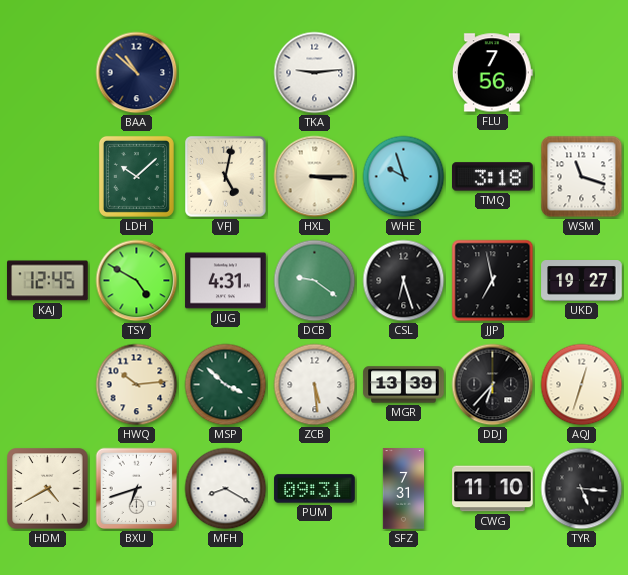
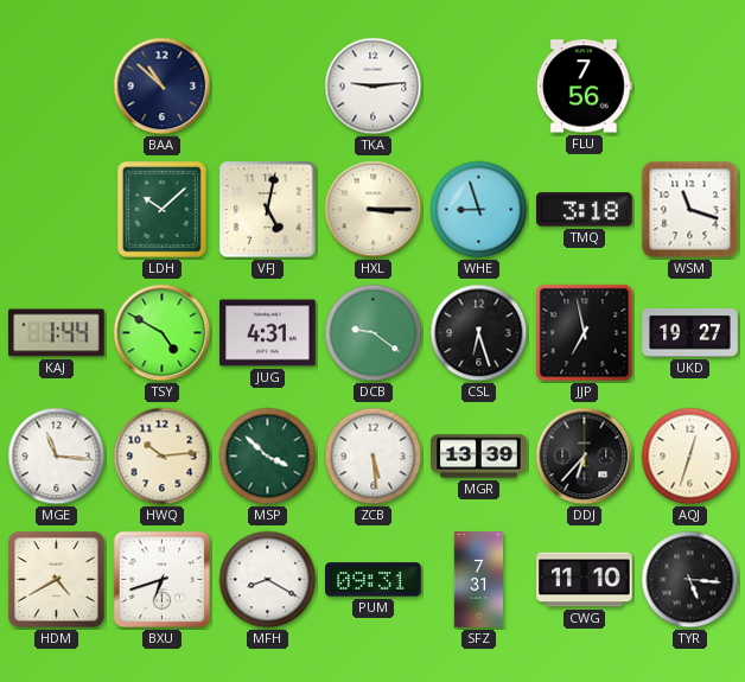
WHE: 9:57 -> 8:57
KAJ: 12:45 -> 1:44
MGE: none -> 11:16
